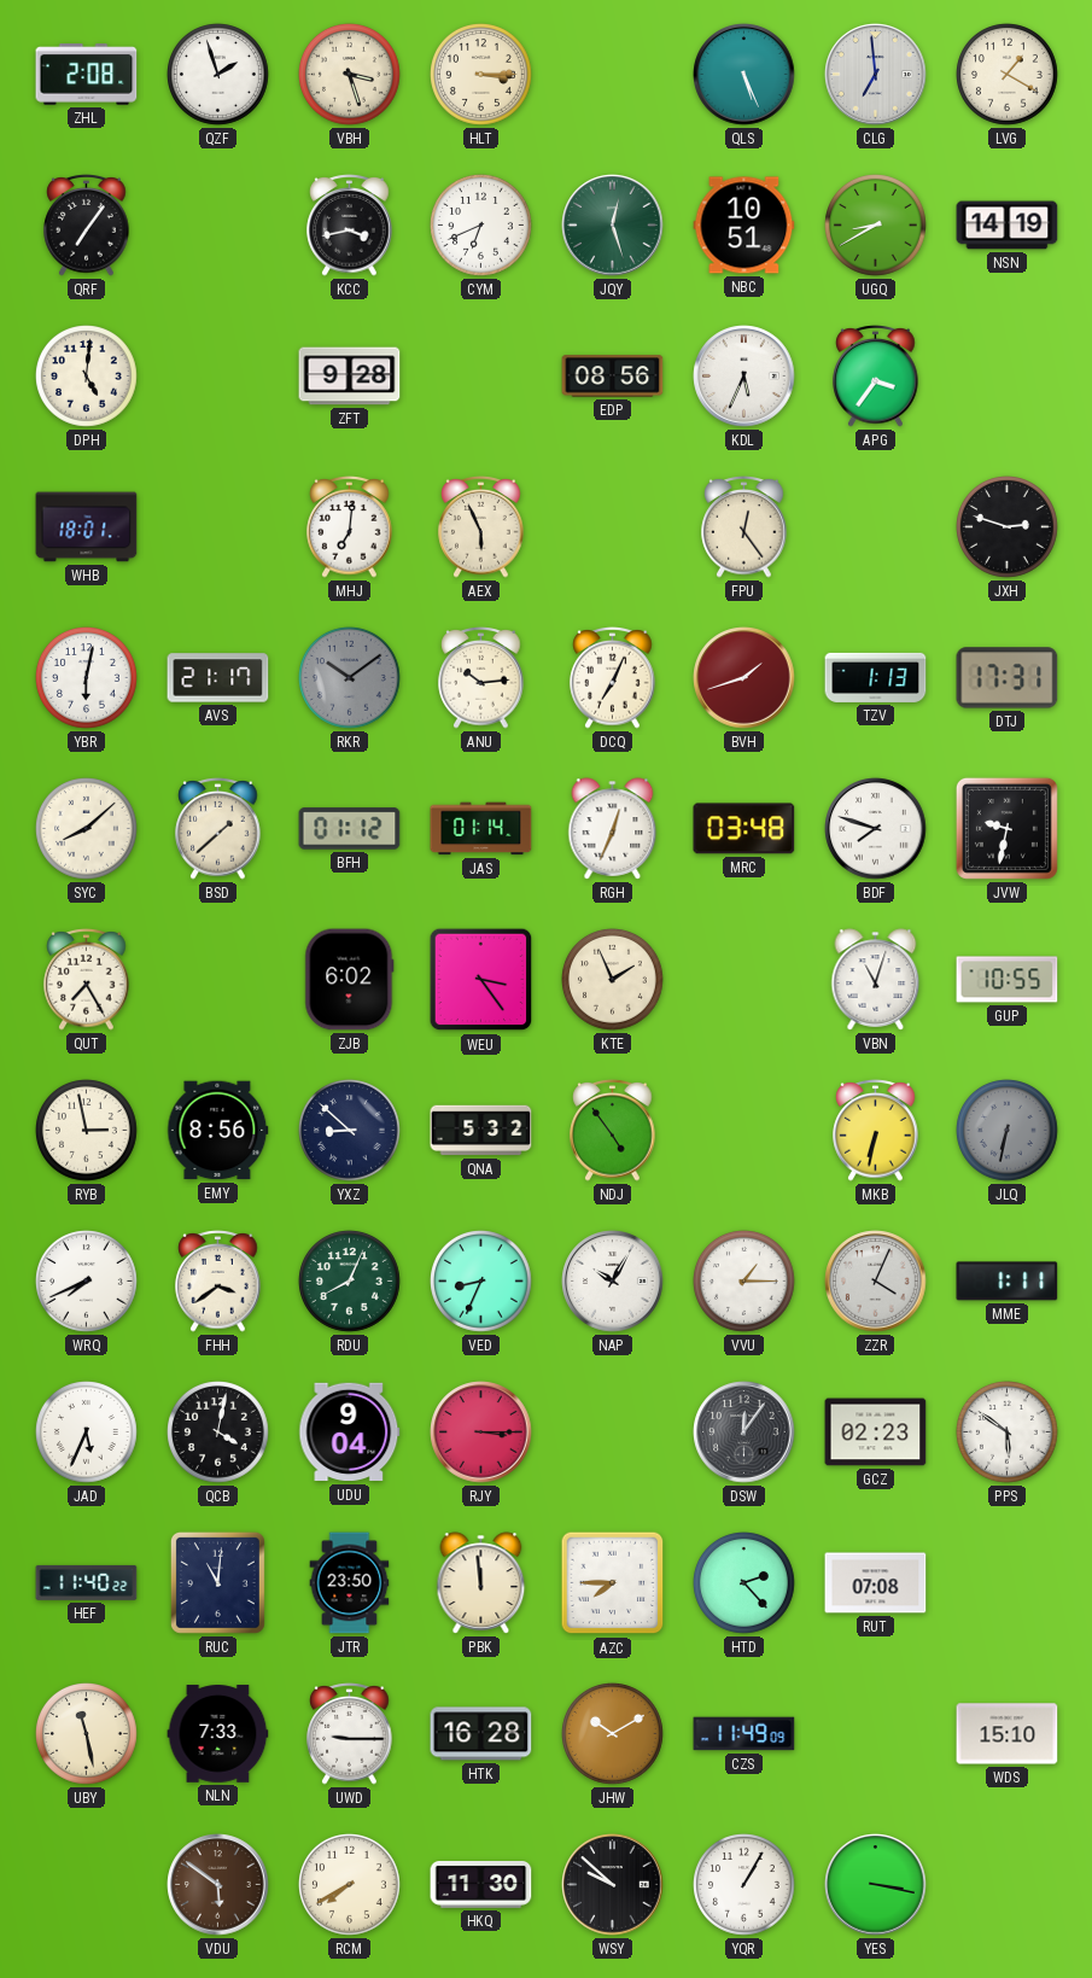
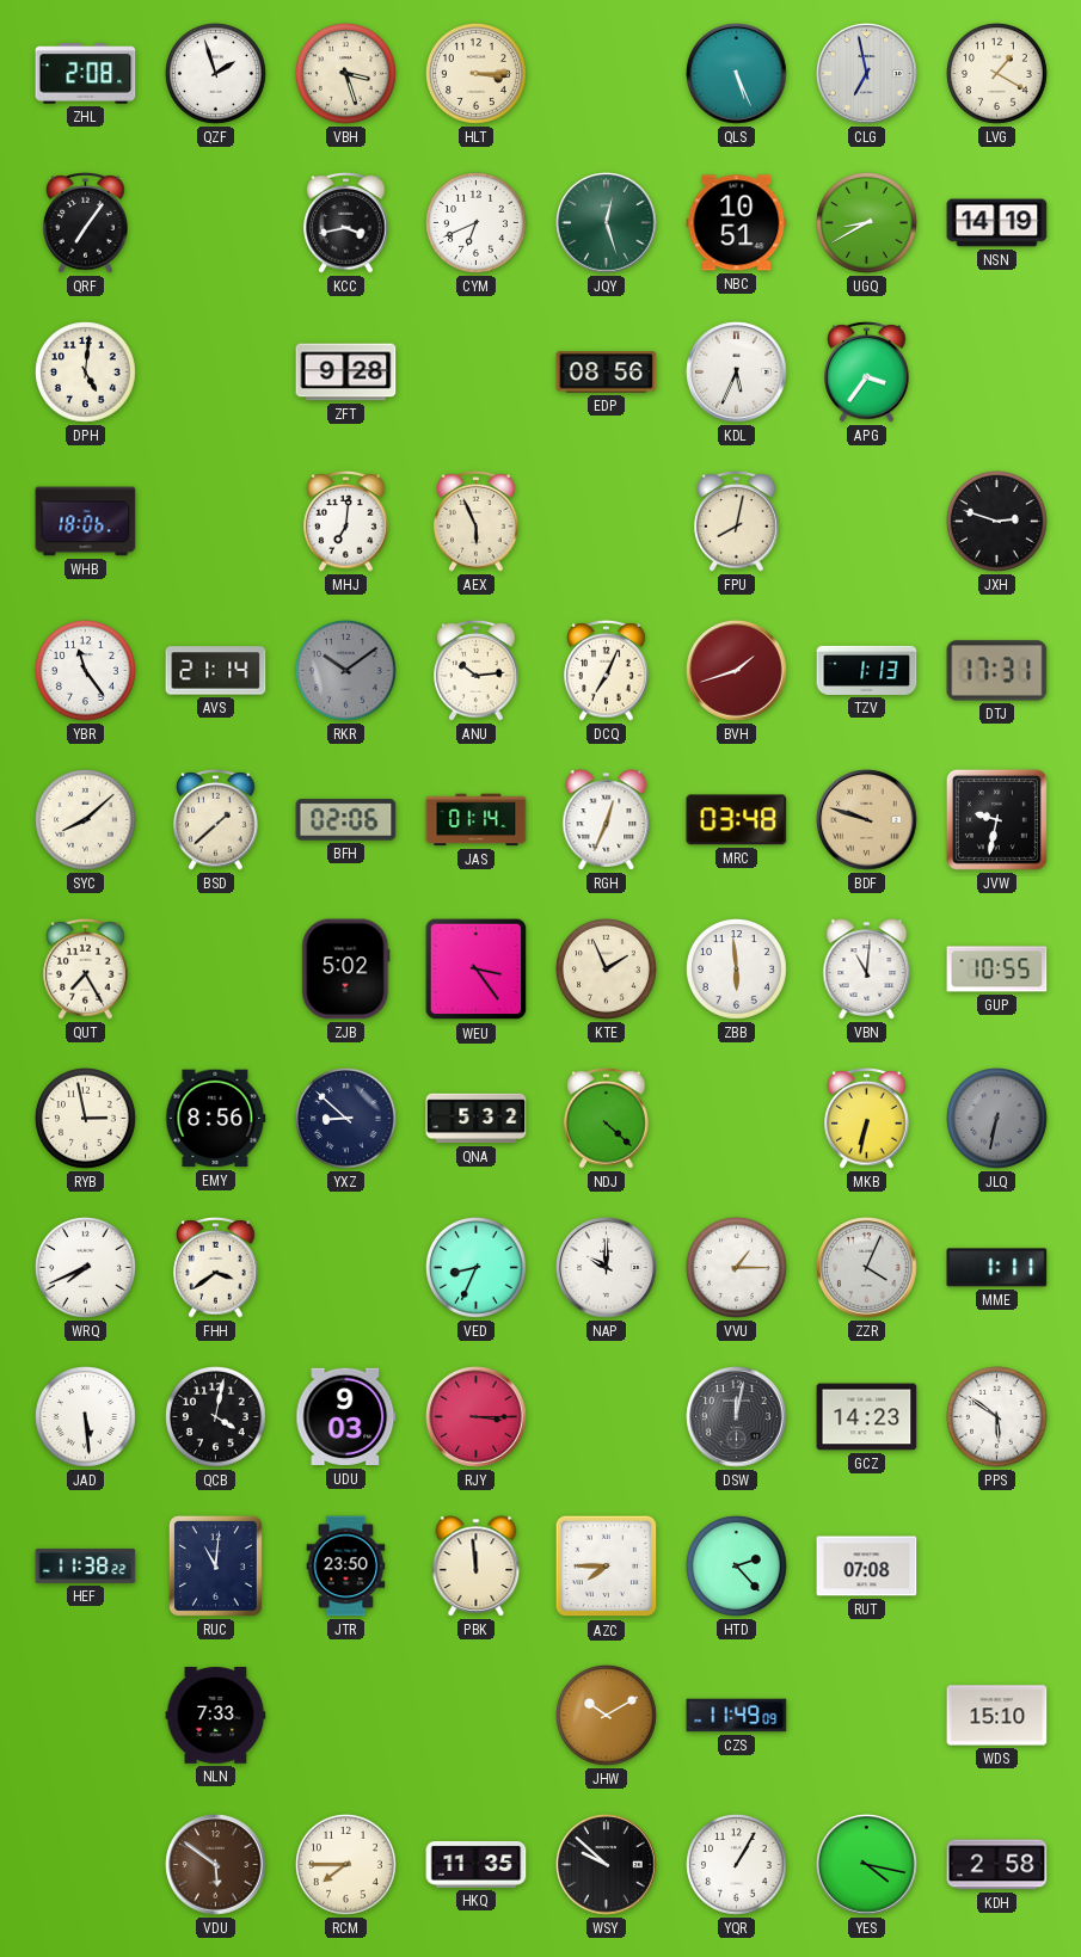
CLG: 6:59 -> 6:58
WHB: 18:01 -> 18:06
FPU: 12:24 -> 8:02
YBR: 6:02 -> 11:24
AVS: 21:17 -> 21:14
BFH: 01:12 -> 02:06
BDF: 7:48 -> 9:48
BDF dial: white -> champagne
ZJB: 6:02 -> 5:02
ZBB: none -> 5:59
VBN: 11:03 -> 11:01
NDJ: 4:54 -> 4:22
RDU: 8:04 -> none
NAP: 10:05 -> 10:00
JAD: 5:34 -> 5:29
UDU: 9:04 -> 9:03
DSW: 12:06 -> 12:02
GCZ: 02:23 -> 14:23
HEF: 11:40 -> 11:38
UBY: 11:28 -> none
UWD: 9:15 -> none
HTK: 16:28 -> none
RCM: 7:40 -> 7:45
HKQ: 11:30 -> 11:35
YES: 3:17 -> 4:17
KDH: none -> 2:58
